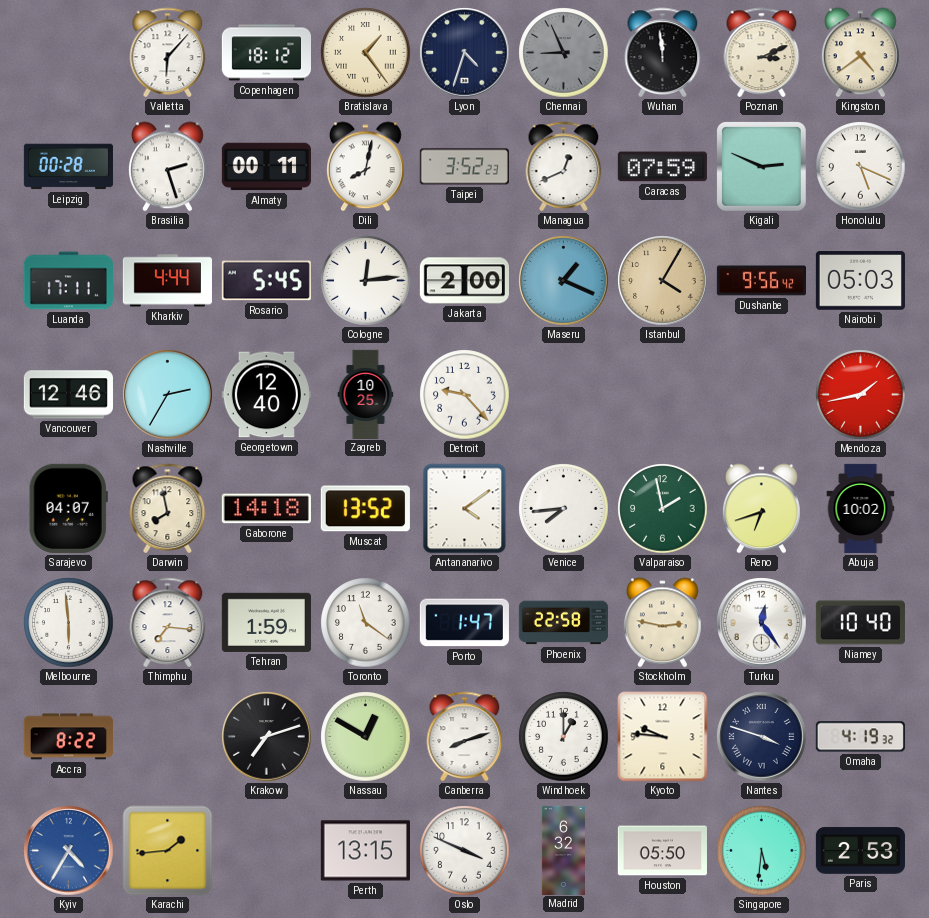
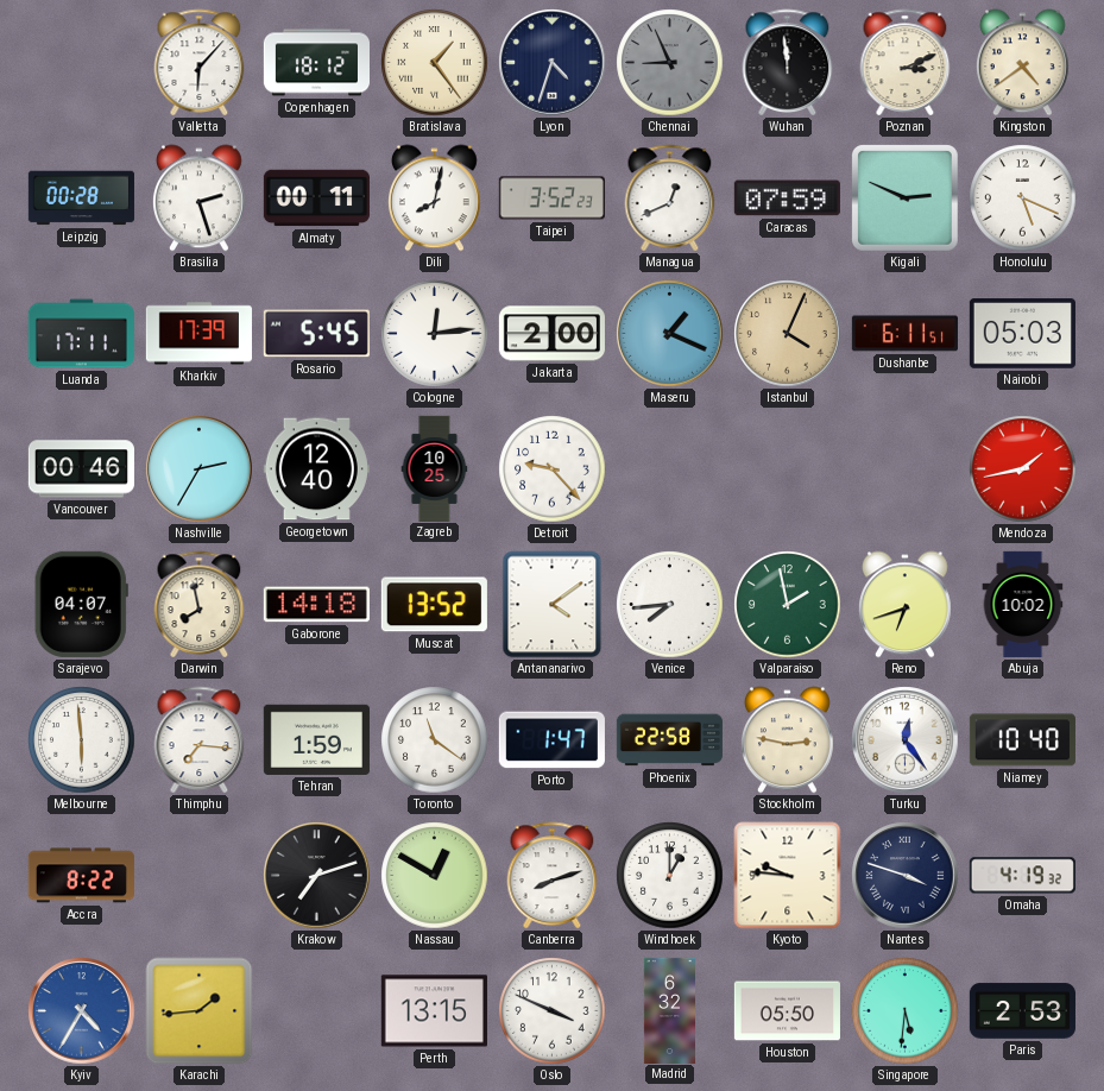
Kharkiv: 4:44 -> 17:39
Istanbul: 4:05 -> 4:04
Dushanbe: 9:56 -> 6:11
Vancouver: 12:46 -> 00:46
